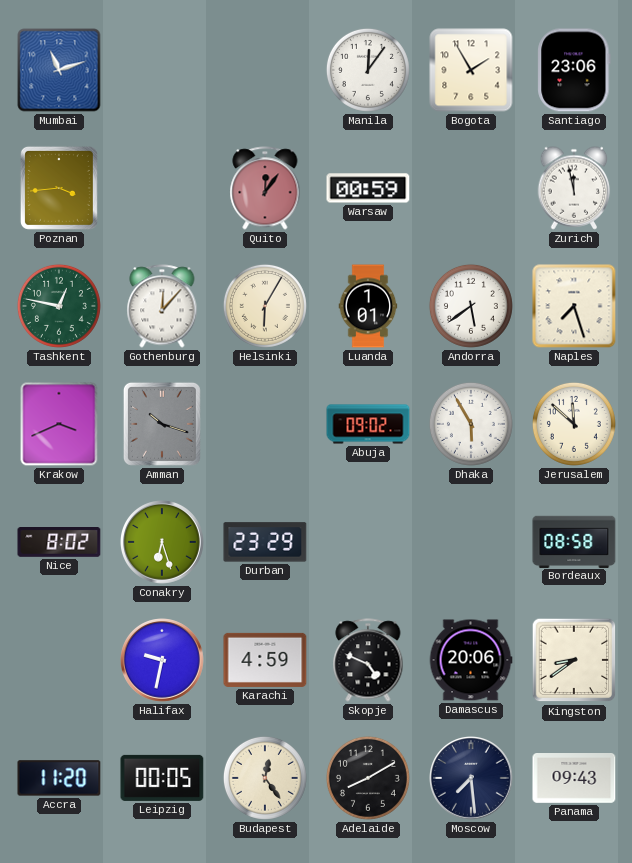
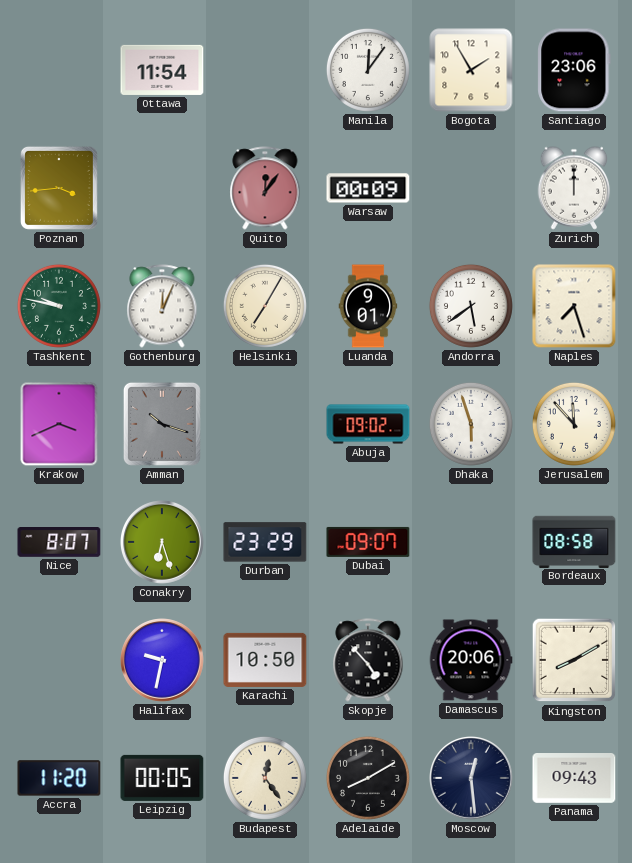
Mumbai: 11:12 -> none
Ottawa: none -> 11:54
Warsaw: 00:59 -> 00:09
Zurich: 11:58 -> 12:00
Tashkent: 12:47 -> 9:47
Gothenburg: 12:07 -> 12:04
Helsinki: 6:05 -> 7:05
Luanda: 1:01 -> 9:01
Dhaka: 5:55 -> 5:57
Jerusalem: 11:52 -> 11:53
Nice: 8:02 -> 8:07
Dubai: none -> 09:07
Karachi: 4:59 -> 10:50
Skopje: 4:49 -> 4:53
Kingston: 8:39 -> 8:10
Moscow: 7:29 -> 12:29
